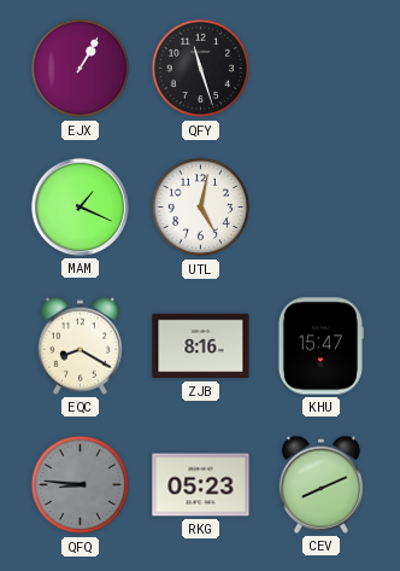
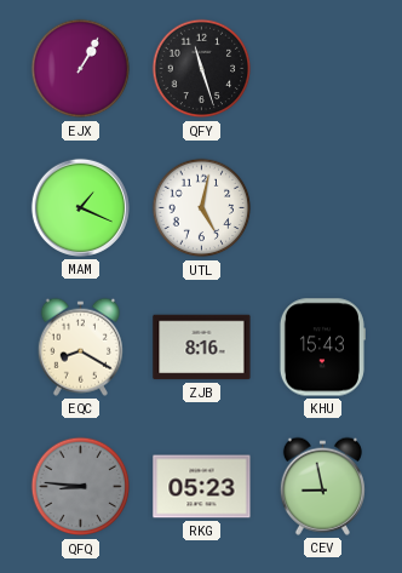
KHU: 15:47 -> 15:43
CEV: 8:11 -> 8:58
